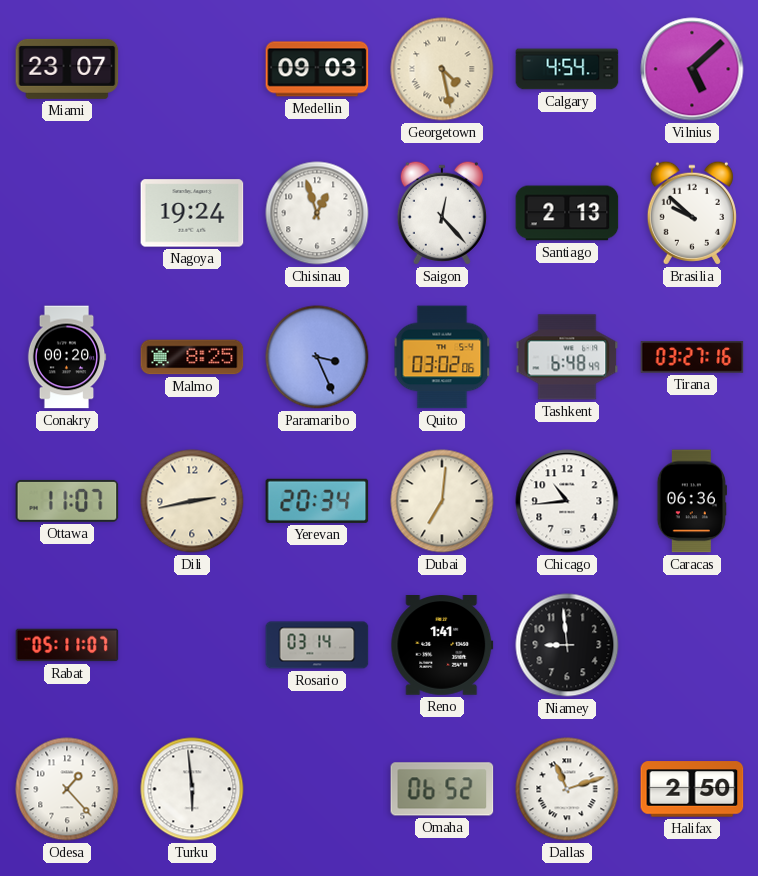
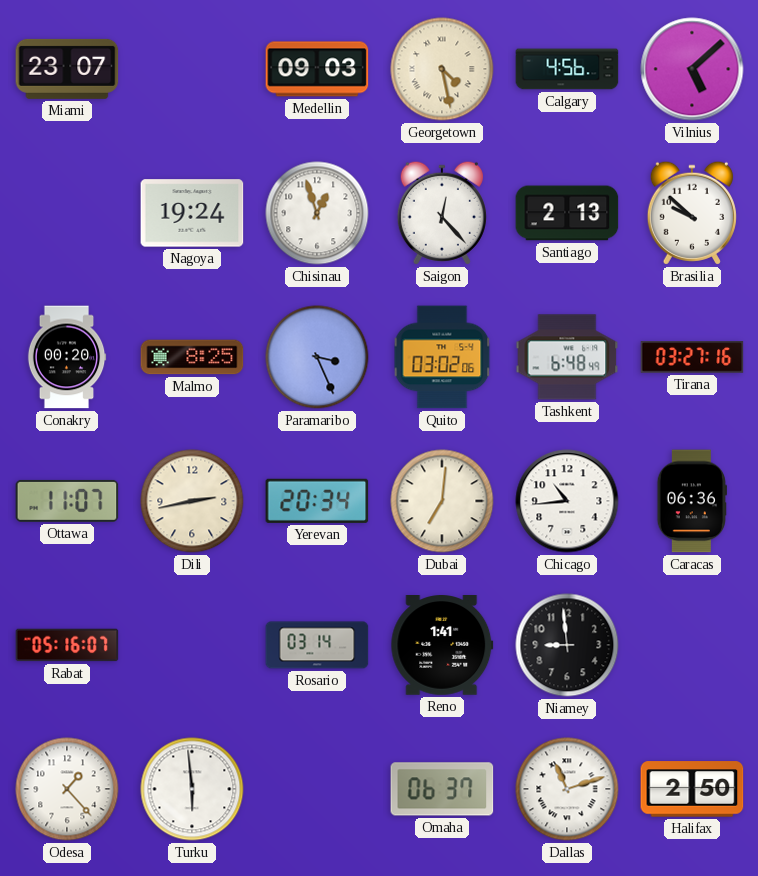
Calgary: 4:54 -> 4:56
Rabat: 05:11 -> 05:16
Omaha: 06:52 -> 06:37
